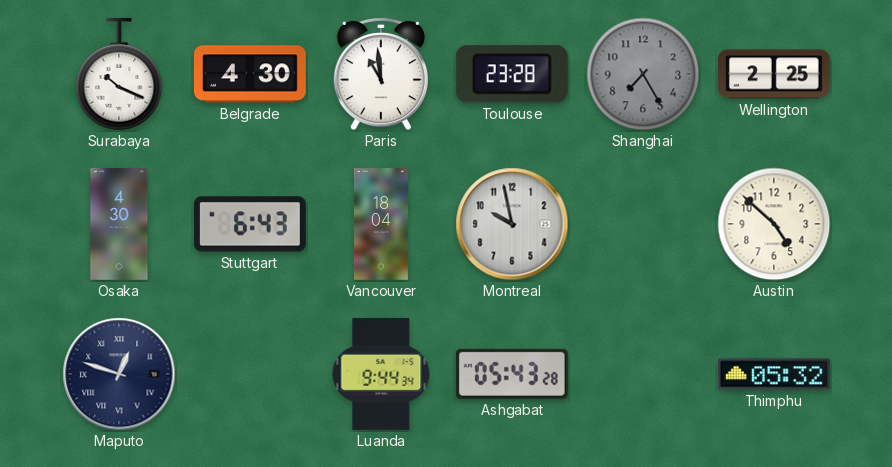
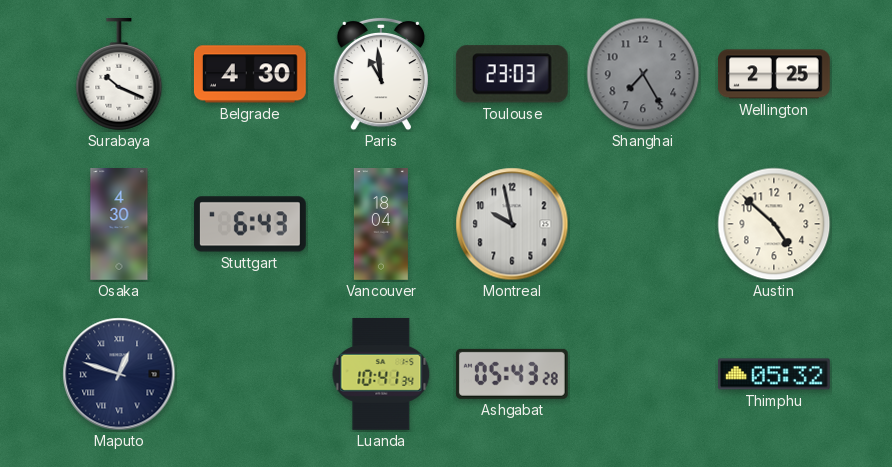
Toulouse: 23:28 -> 23:03
Luanda: 9:44 -> 10:41
